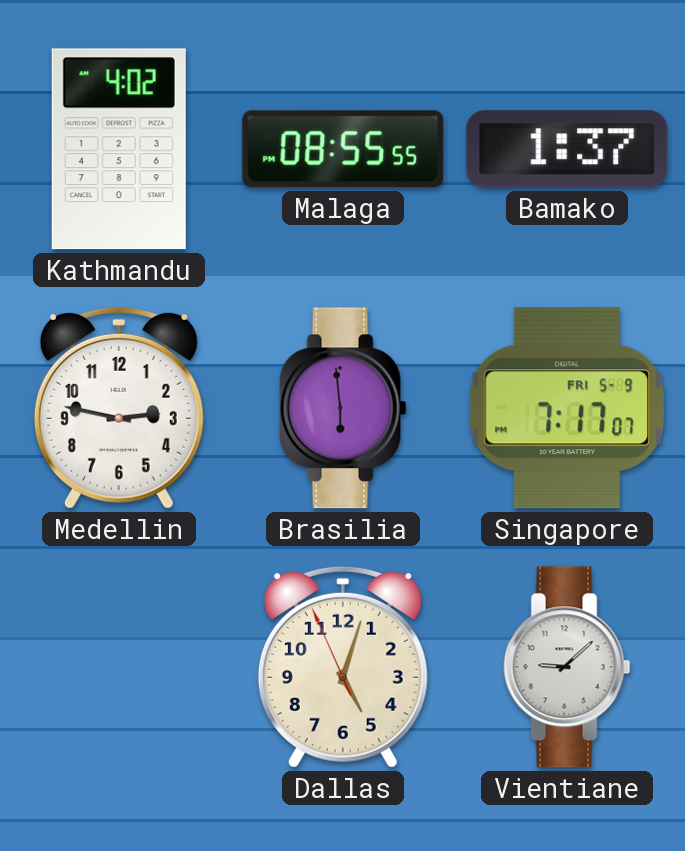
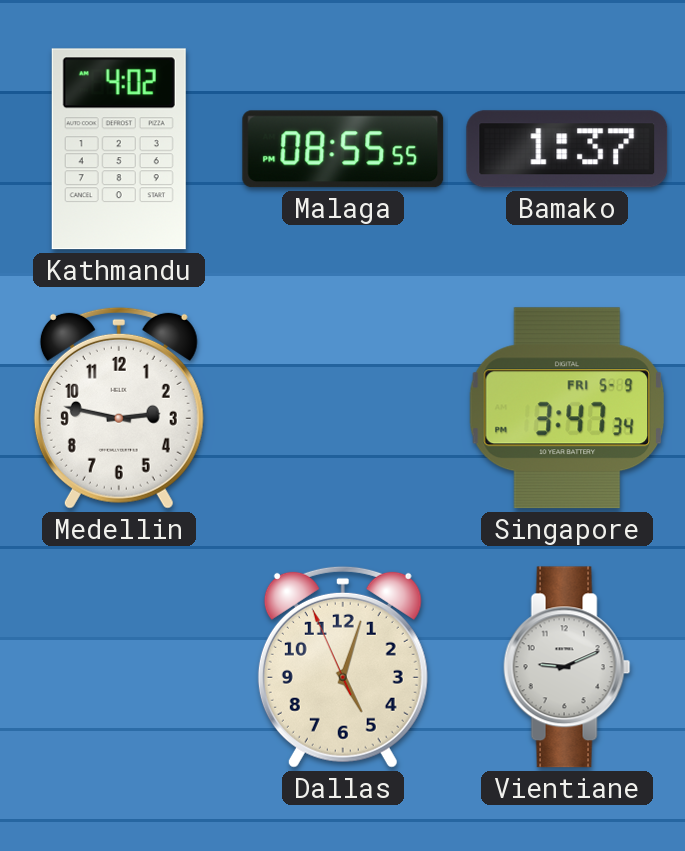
Brasilia: 5:59 -> none
Singapore: 7:17 -> 3:47
Vientiane: 9:08 -> 9:11
